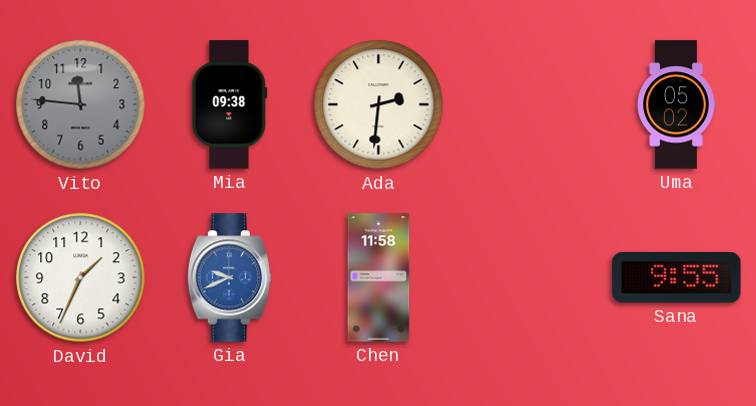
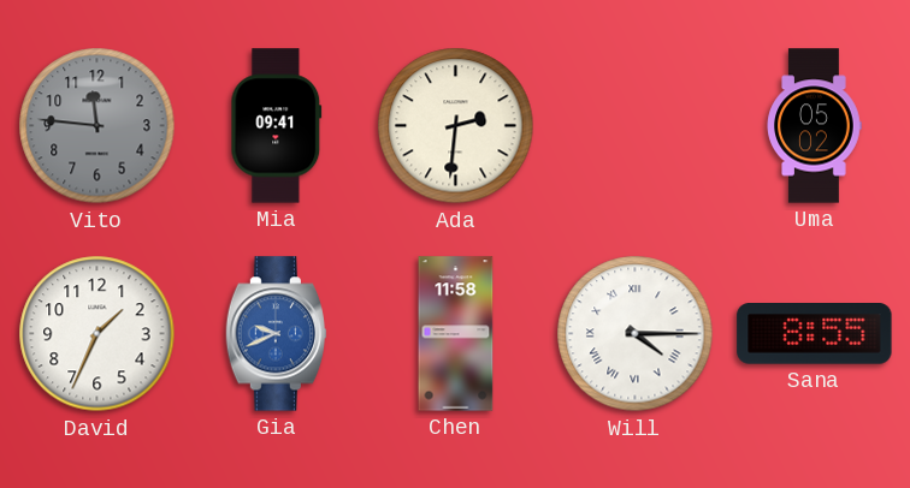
Mia: 09:38 -> 09:41
Will: none -> 4:15
Sana: 9:55 -> 8:55
